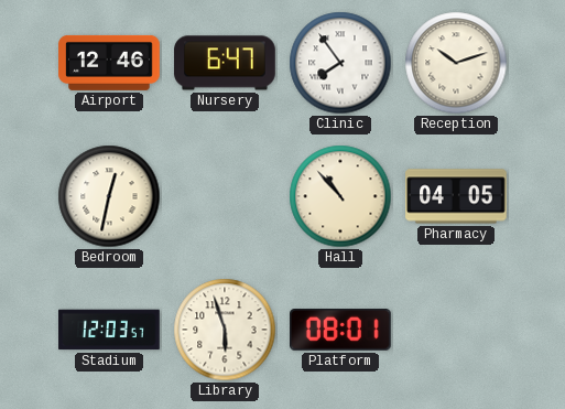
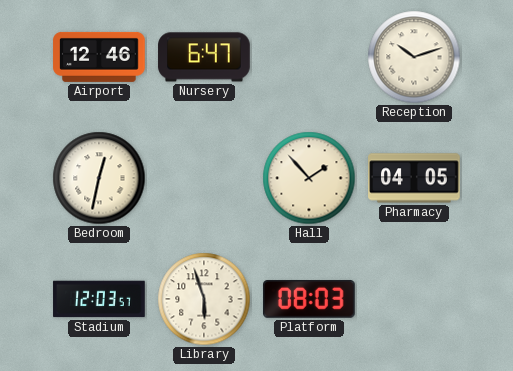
Clinic: 7:54 -> none
Hall: 10:53 -> 1:53
Platform: 08:01 -> 08:03
